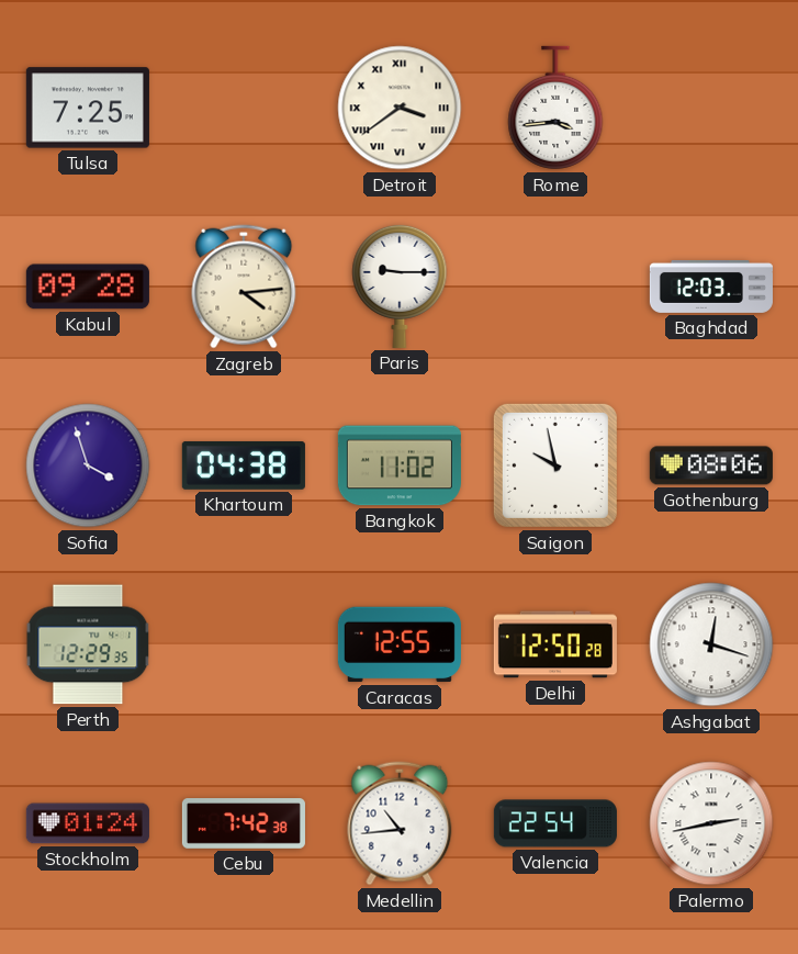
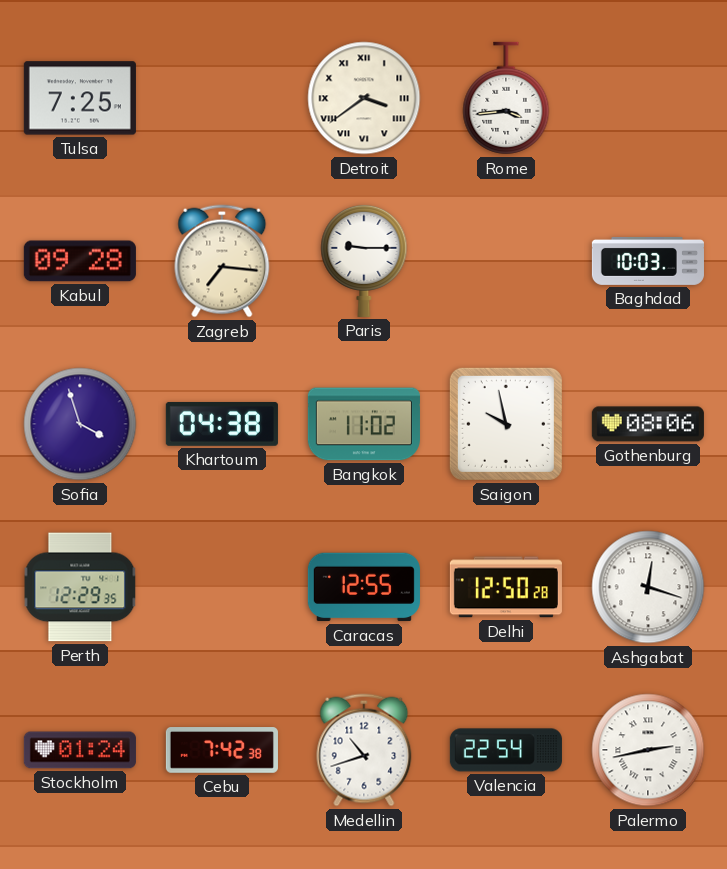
Zagreb: 4:14 -> 7:16
Baghdad: 12:03 -> 10:03
Medellin: 10:44 -> 10:42
